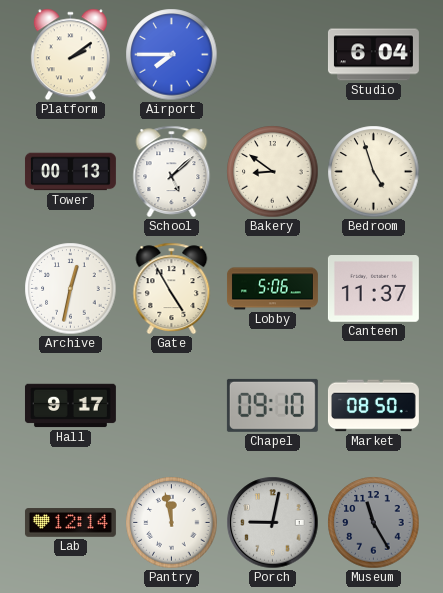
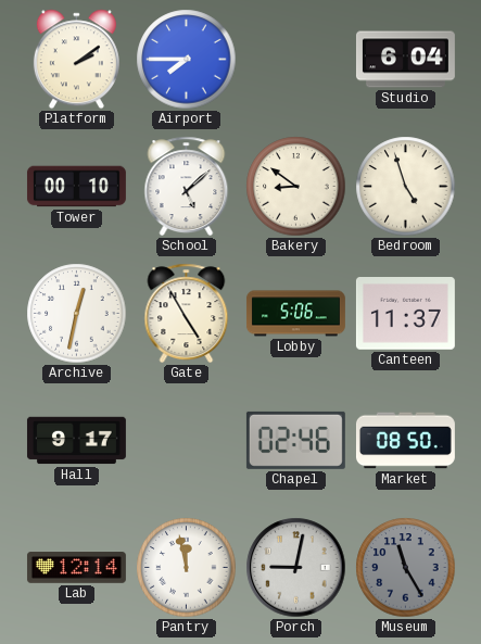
Tower: 00:13 -> 00:10
Chapel: 09:10 -> 02:46
